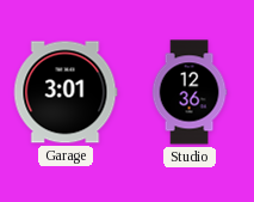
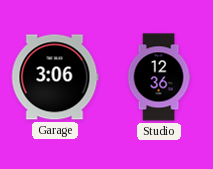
Garage: 3:01 -> 3:06
